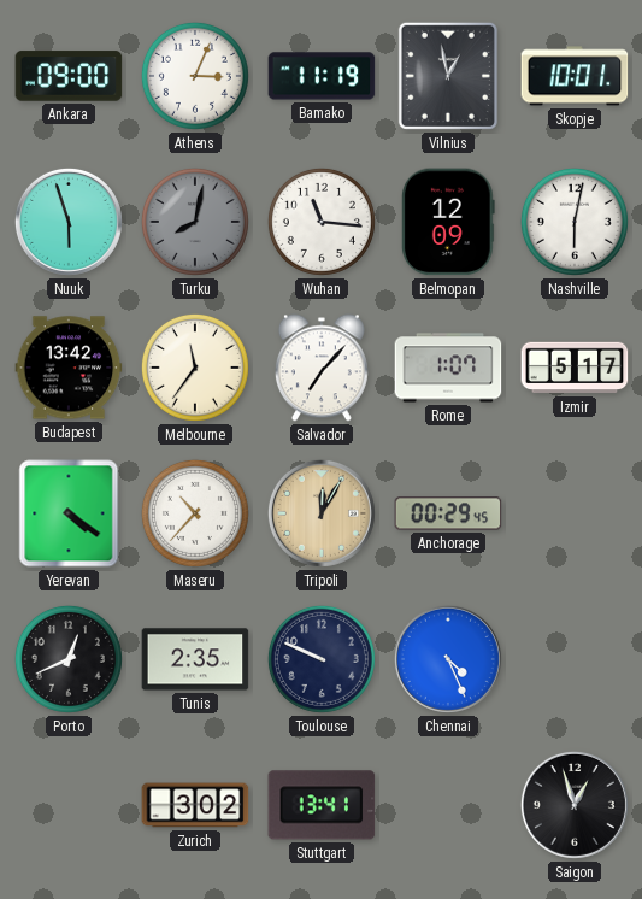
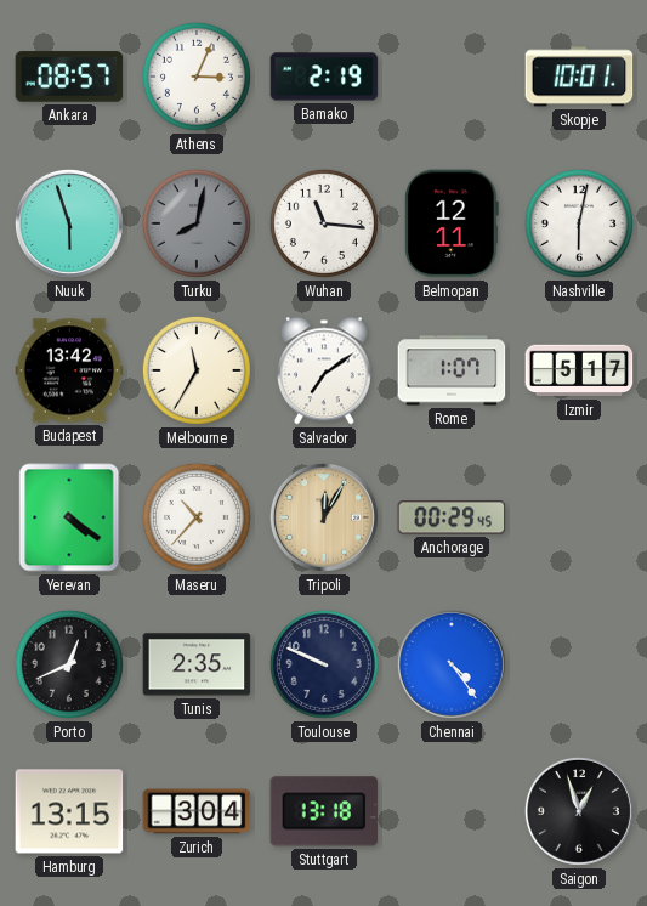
Ankara: 09:00 -> 08:57
Bamako: 11:19 -> 2:19
Vilnius: 12:58 -> none
Belmopan: 12:09 -> 12:11
Melbourne: 11:36 -> 11:35
Salvador: 7:07 -> 7:09
Chennai: 4:26 -> 4:24
Hamburg: none -> 13:15
Zurich: 3:02 -> 3:04
Stuttgart: 13:41 -> 13:18
